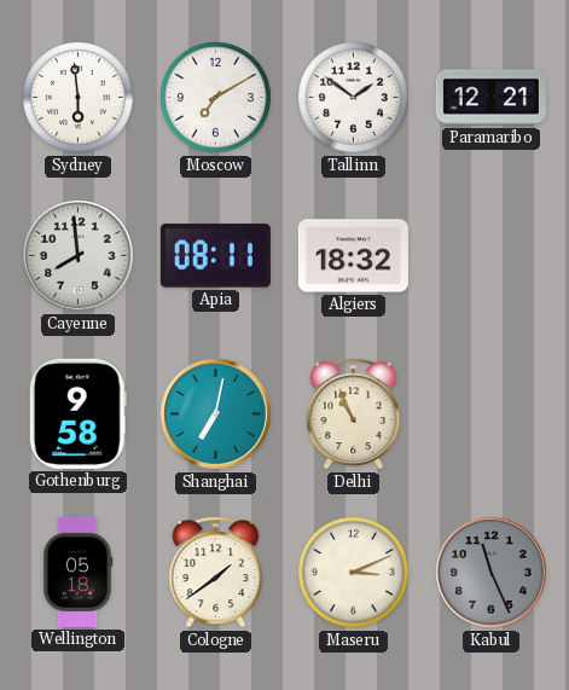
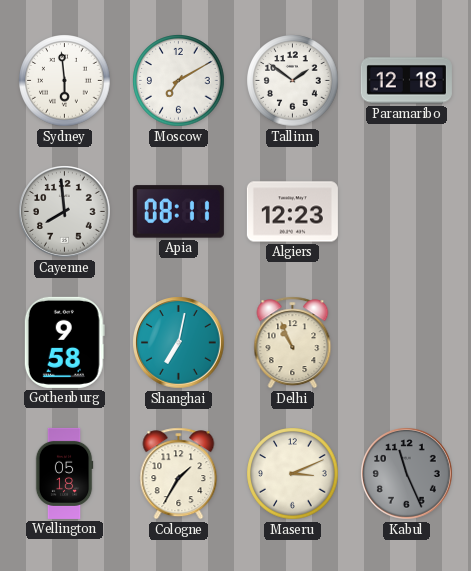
Paramaribo: 12:21 -> 12:18
Algiers: 18:32 -> 12:23
Cologne: 1:39 -> 1:35
